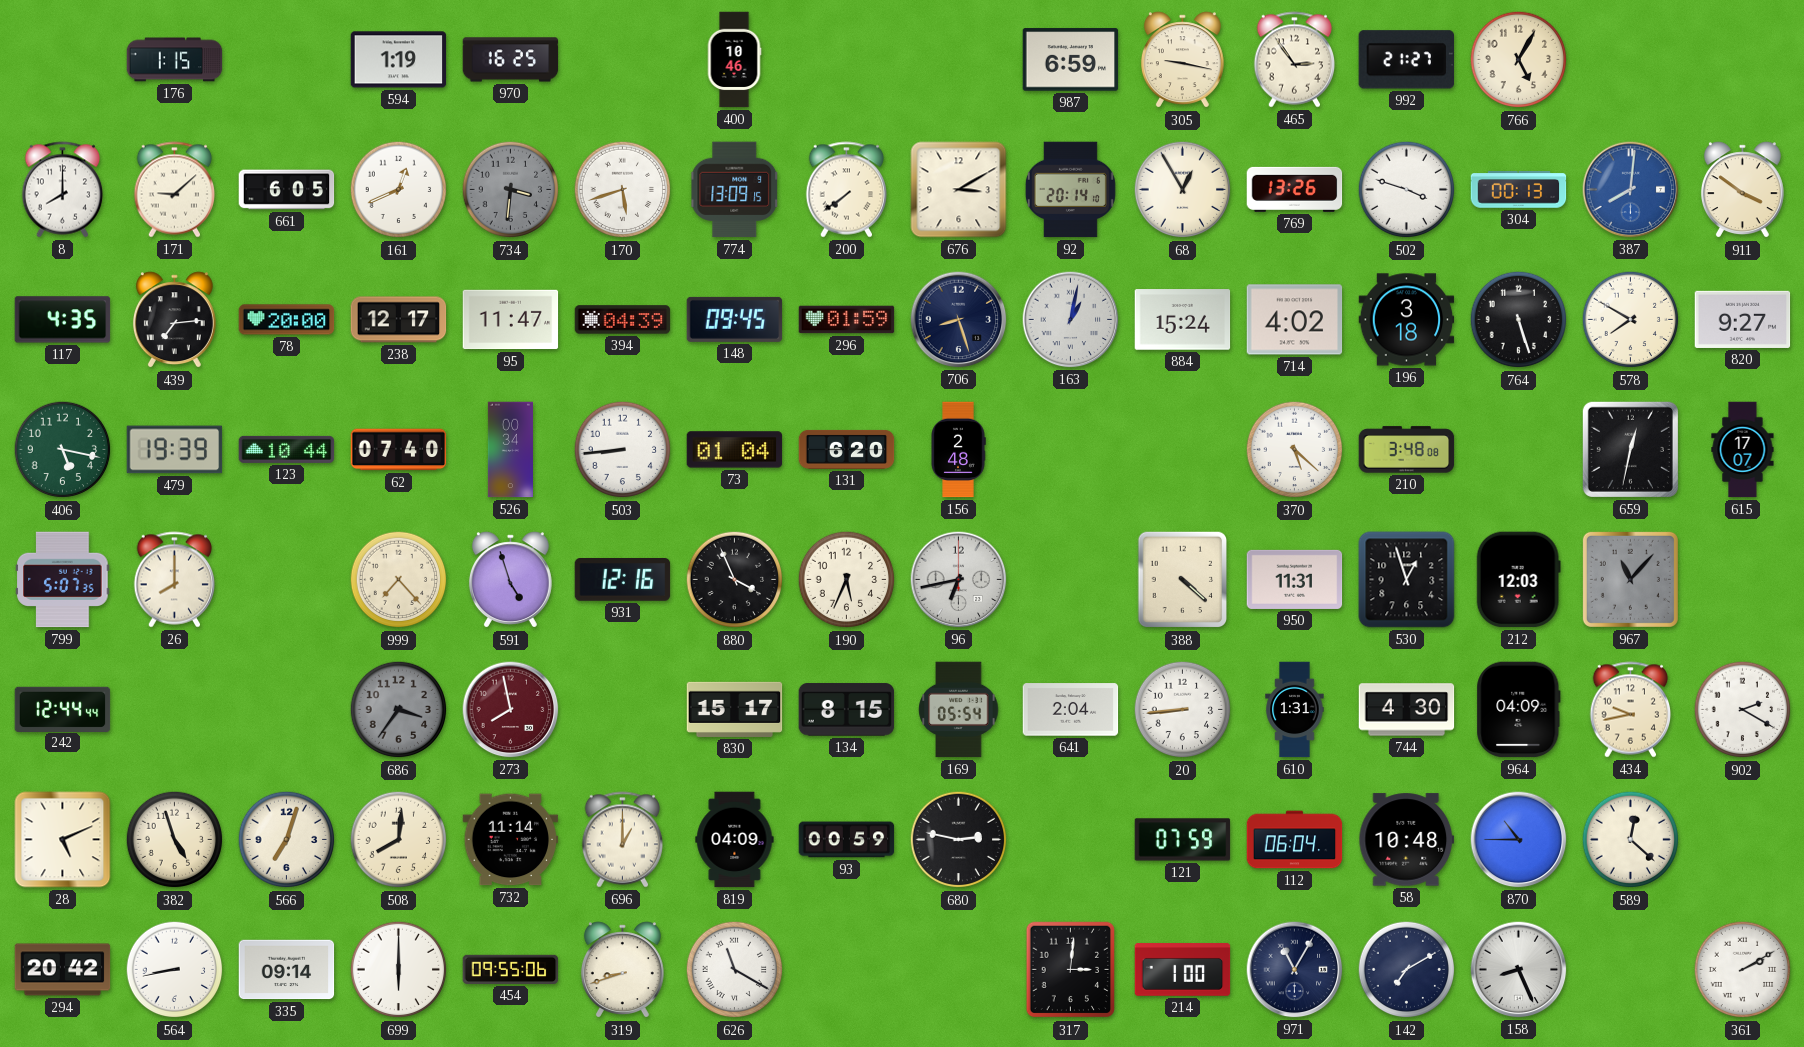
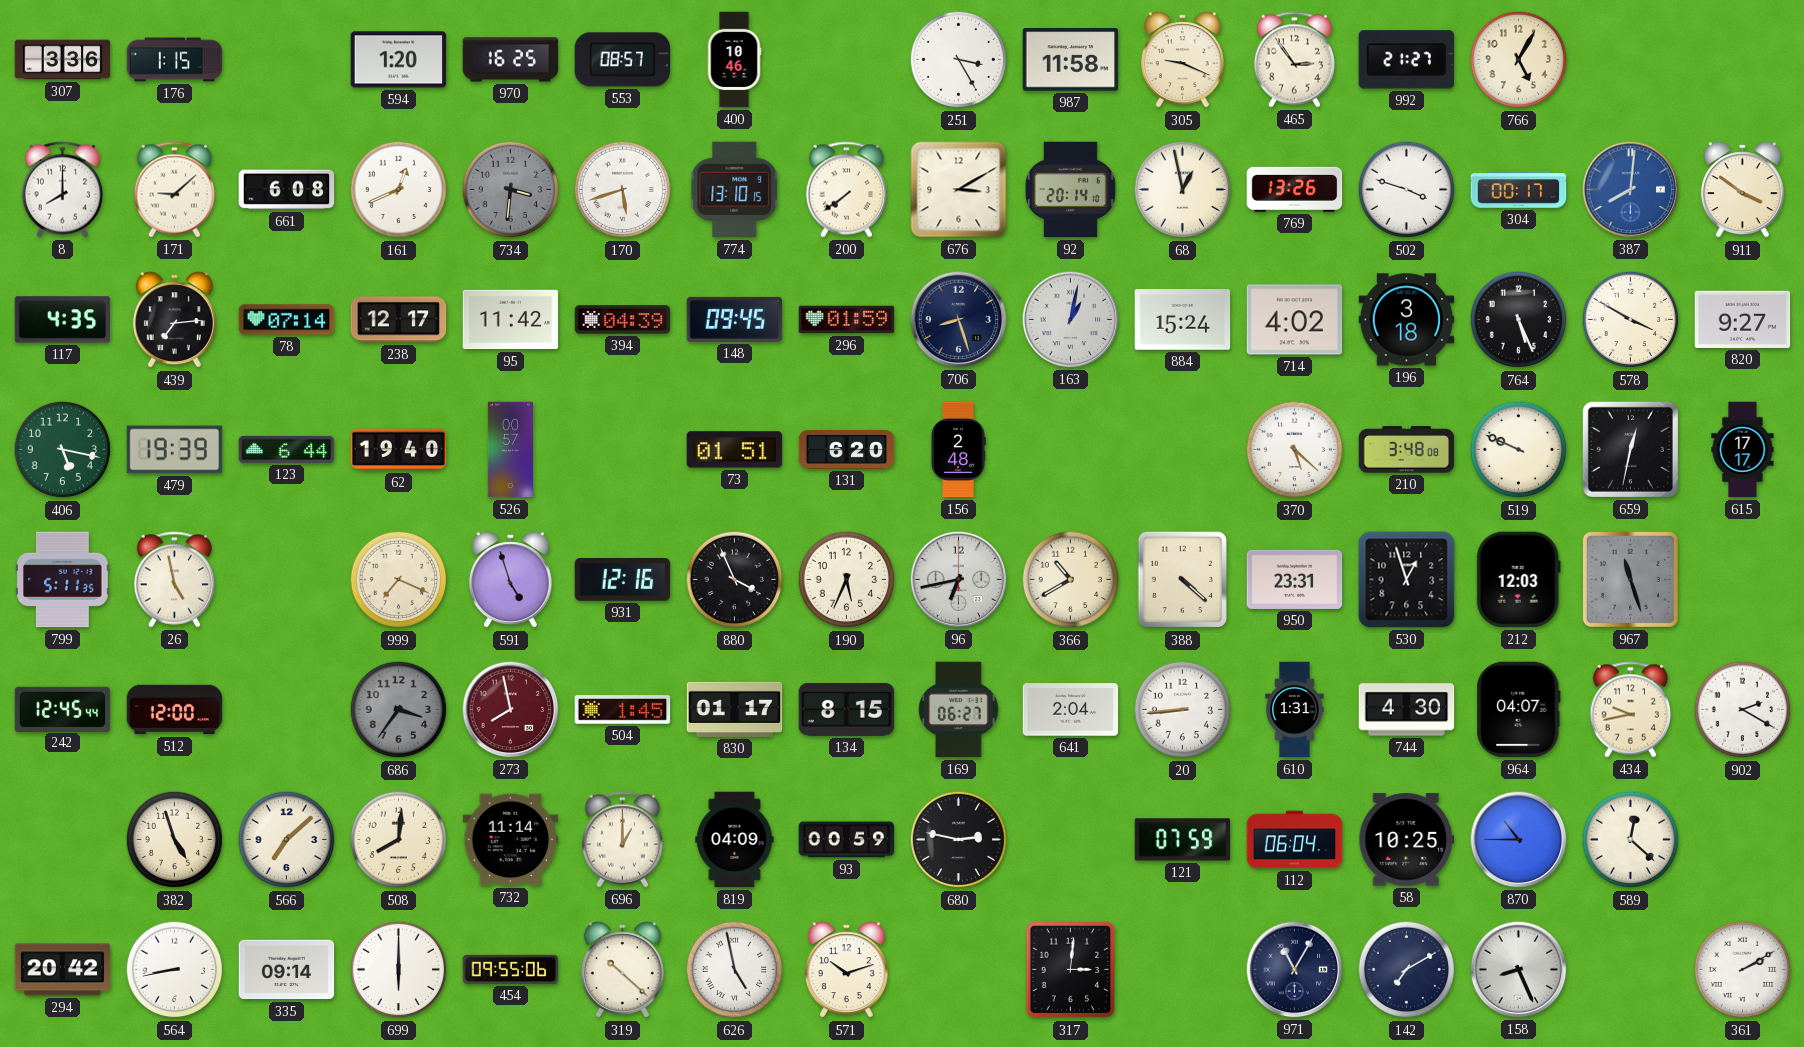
307: none -> 3:36
594: 1:19 -> 1:20
553: none -> 08:57
251: none -> 3:25
987: 6:59 -> 11:58
305: 9:17 -> 9:19
661: 6:05 -> 6:08
774: 13:09 -> 13:10
68: 12:55 -> 12:58
304: 00:13 -> 00:17
78: 20:00 -> 07:14
95: 11:47 -> 11:42
764: 5:27 -> 5:26
578: 7:50 -> 3:50
123: 10:44 -> 6:44
62: 07:40 -> 19:40
526: 00:34 -> 00:57
503: 8:44 -> none
73: 01:04 -> 01:51
519: none -> 9:49
615: 17:07 -> 17:17
799: 5:07 -> 5:11
26: 8:00 -> 4:58
999: 7:23 -> 7:19
366: none -> 10:40
950: 11:31 -> 23:31
967: 11:07 -> 11:27
242: 12:44 -> 12:45
512: none -> 12:00
504: none -> 1:45
830: 15:17 -> 01:17
169: 05:54 -> 06:27
964: 04:09 -> 04:07
28: 5:11 -> none
566: 7:03 -> 7:08
58: 10:48 -> 10:25
319: 8:42 -> 10:22
626: 11:20 -> 4:58
571: none -> 10:12
214: 1:00 -> none
